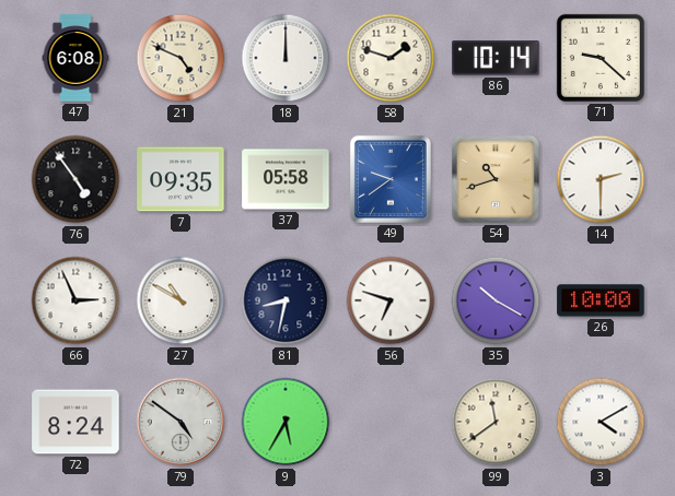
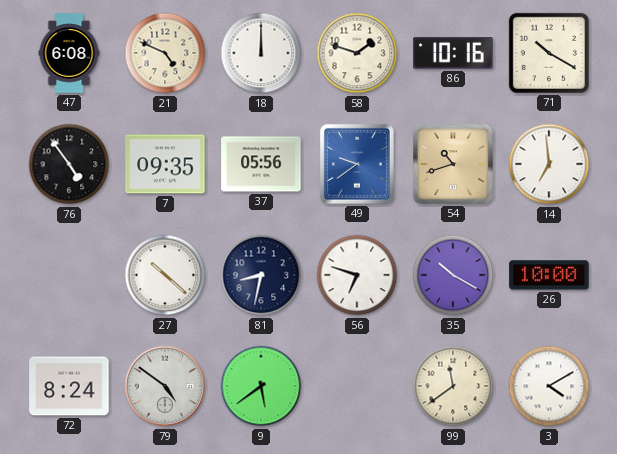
86: 10:14 -> 10:16
71: 9:22 -> 10:20
37: 05:58 -> 05:56
14: 2:30 -> 6:59
66: 2:56 -> none
27: 10:50 -> 10:22
9: 5:35 -> 5:39
